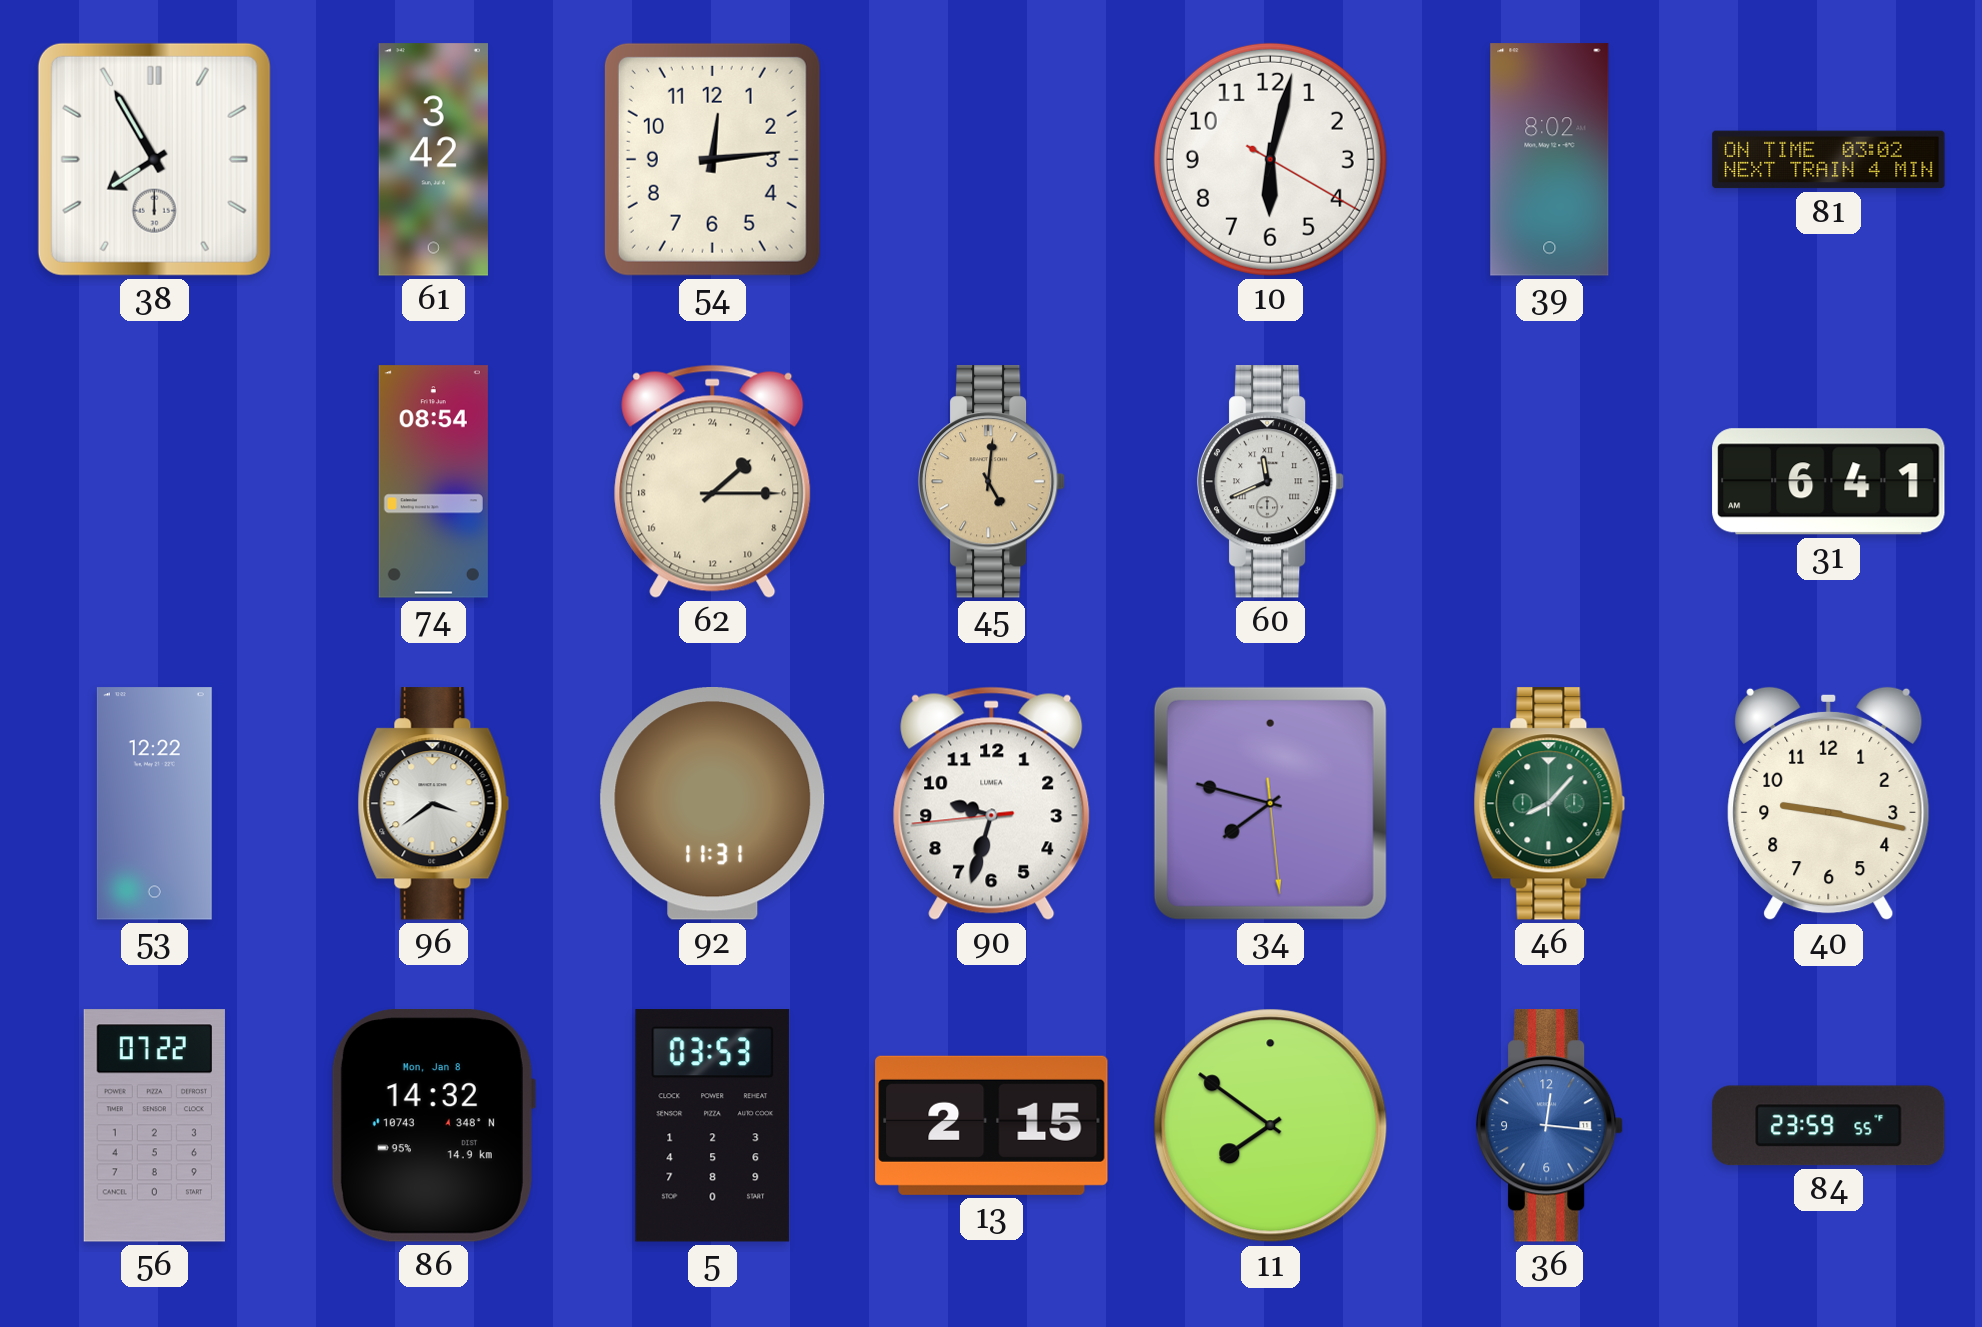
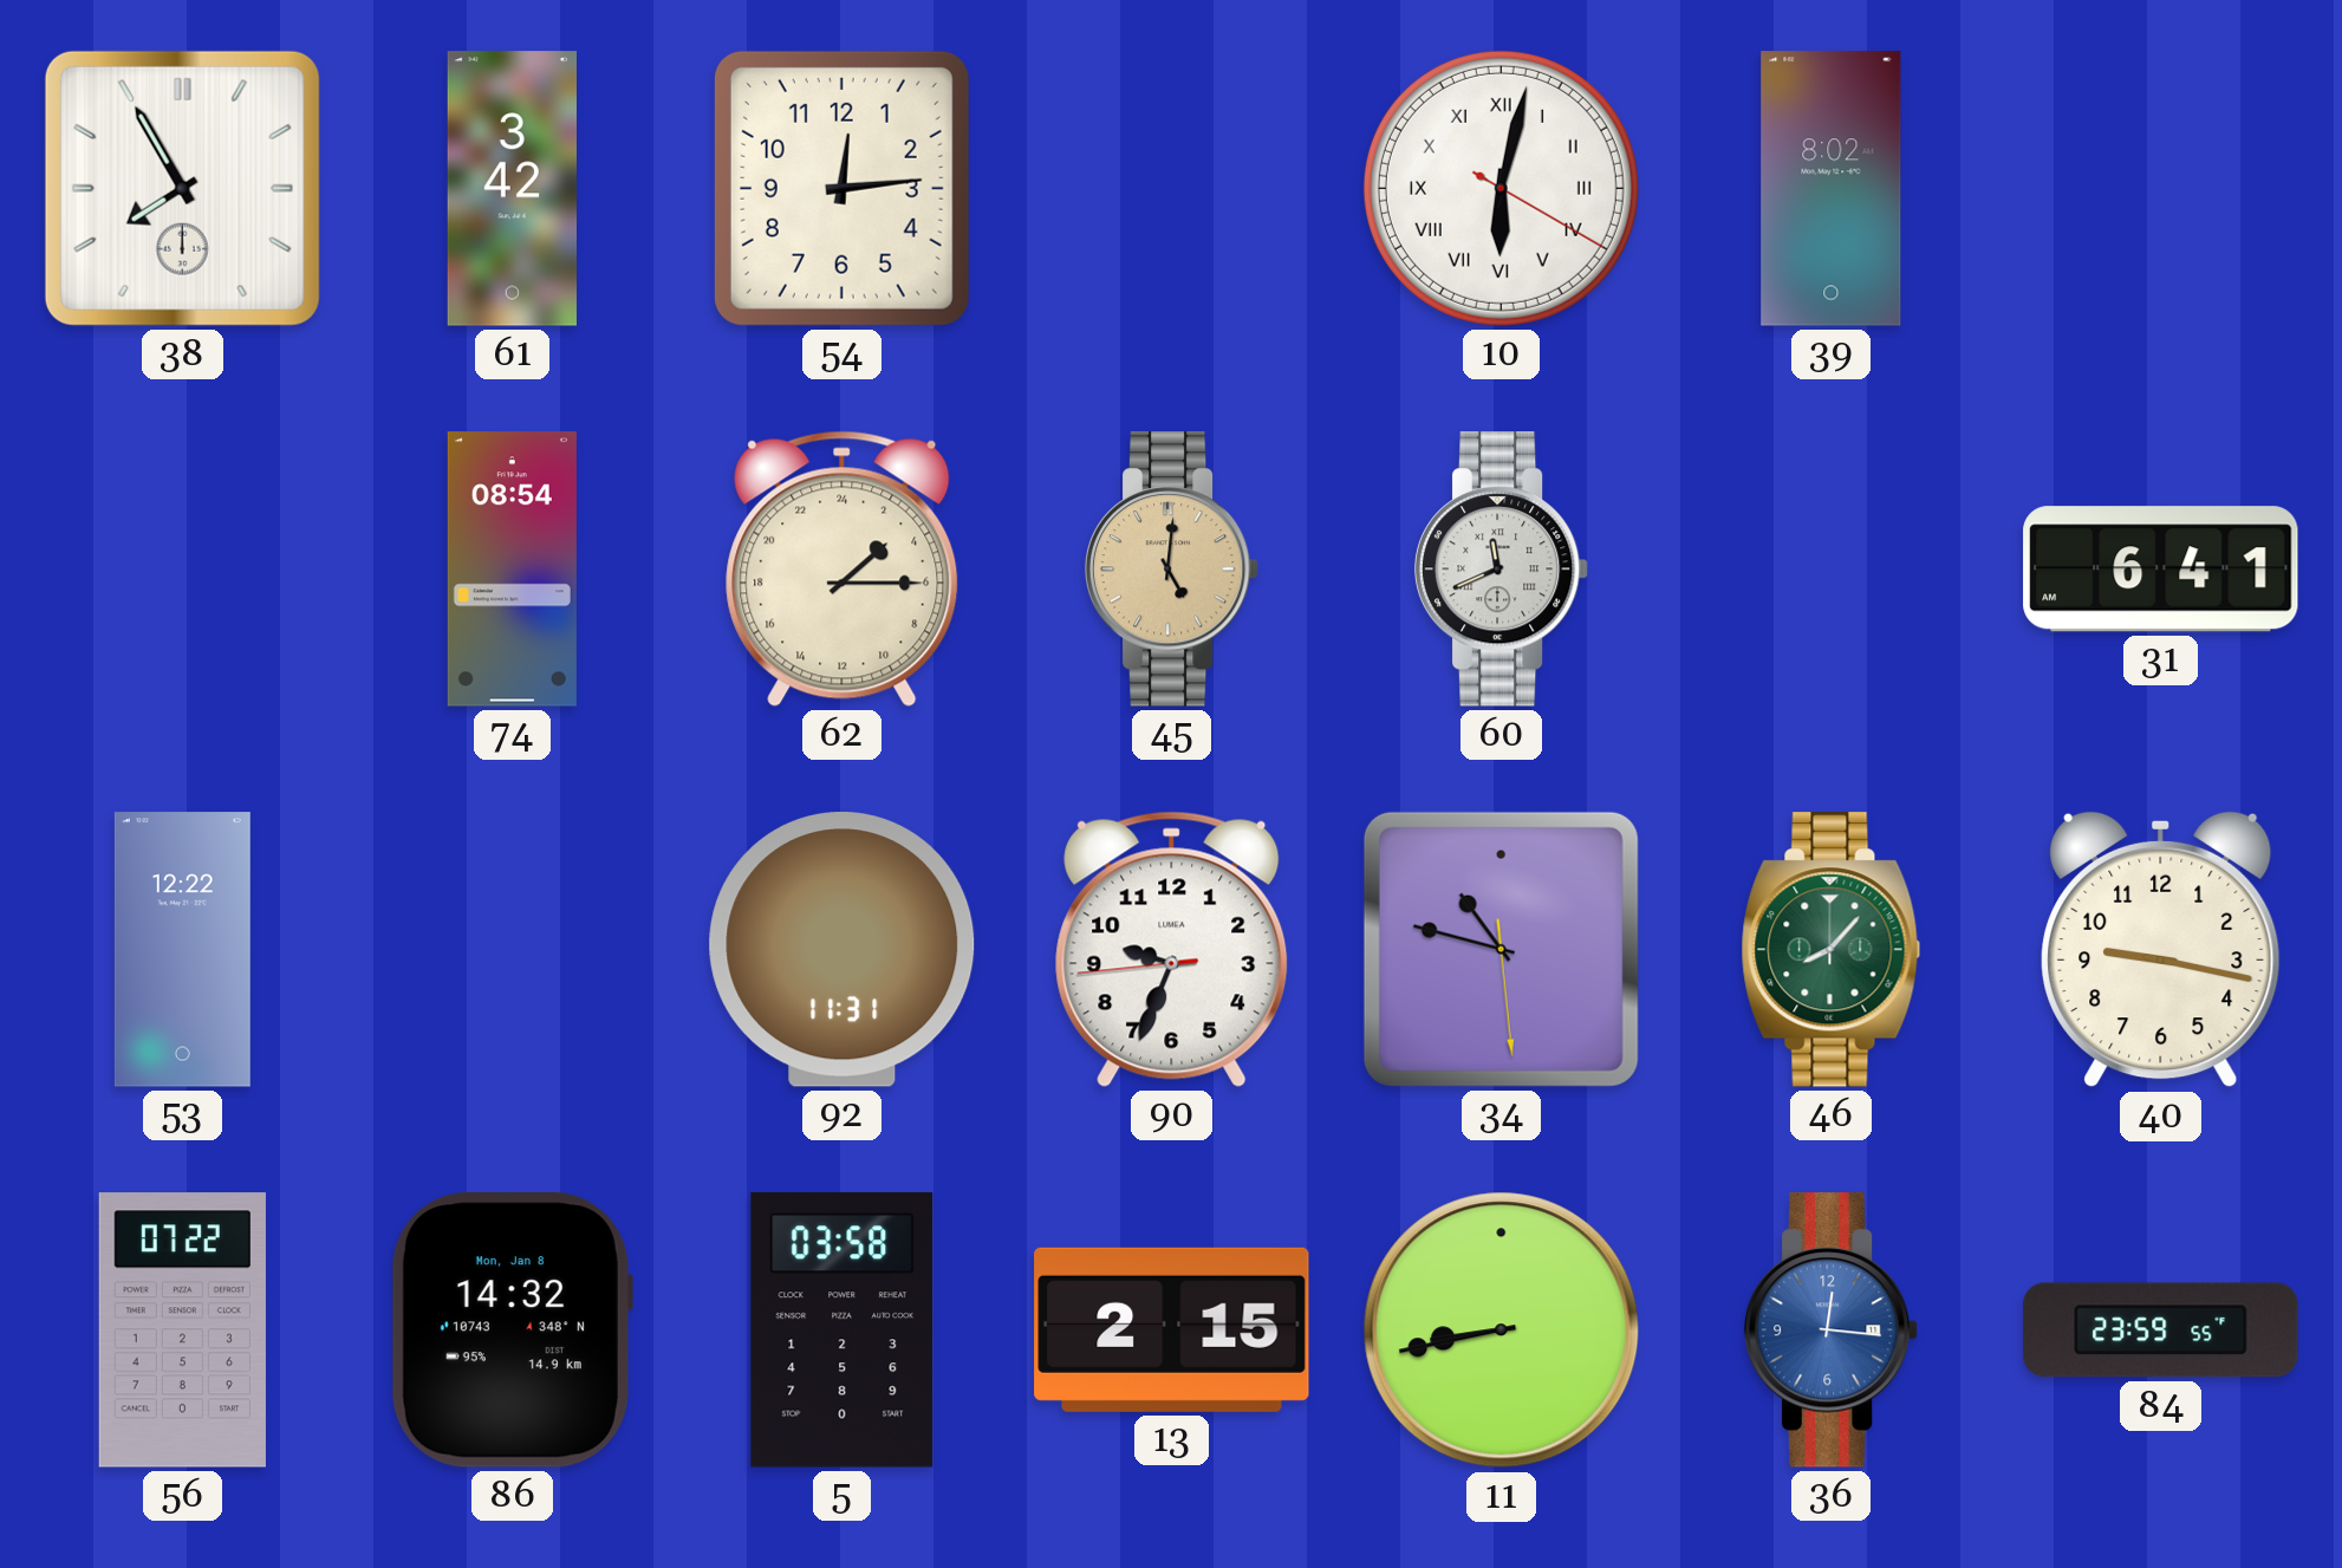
10 numerals: Arabic -> Roman
81: 03:02 -> none
96: 3:39 -> none
90: 9:32 -> 9:33
34: 7:47 -> 10:47
5: 03:53 -> 03:58
11: 7:51 -> 8:43
